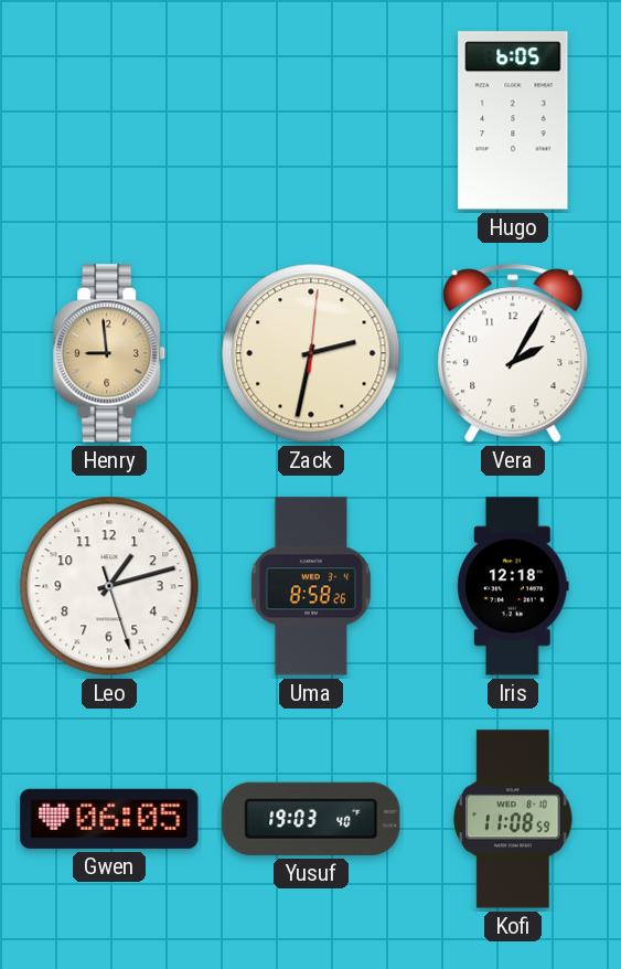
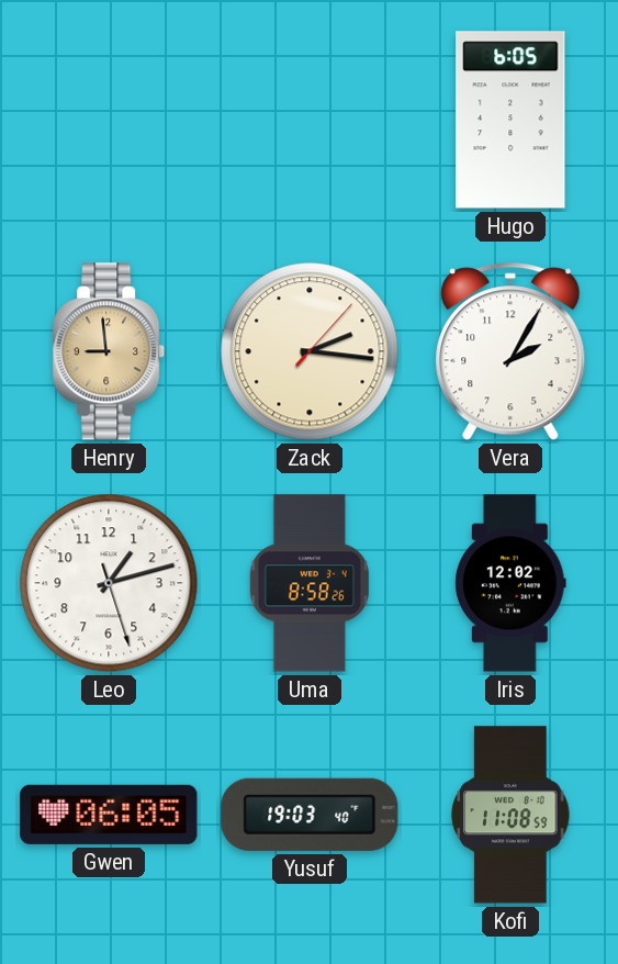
Zack: 2:32 -> 2:16
Iris: 12:18 -> 12:02
